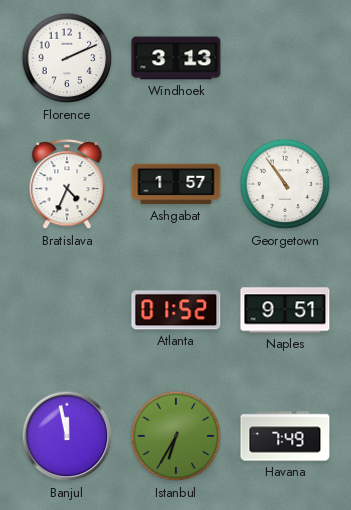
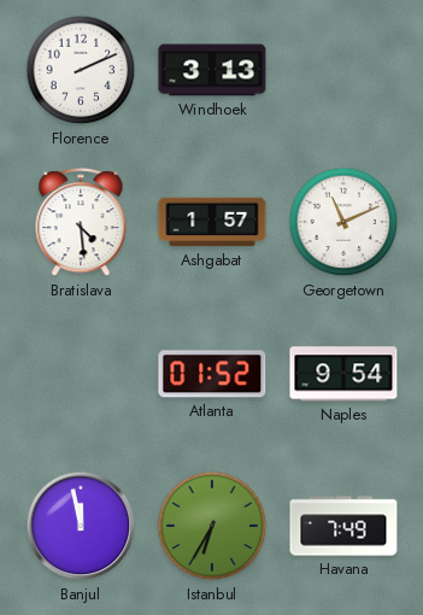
Bratislava: 4:34 -> 4:29
Georgetown: 10:54 -> 11:11
Naples: 9:51 -> 9:54
